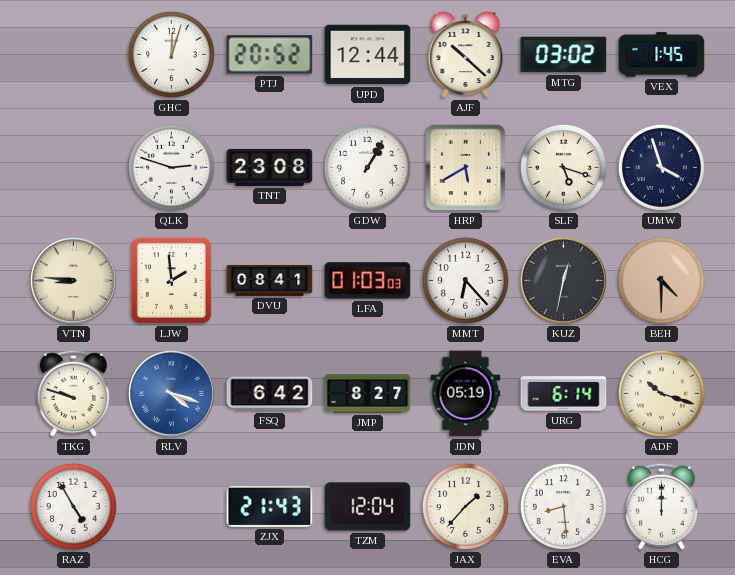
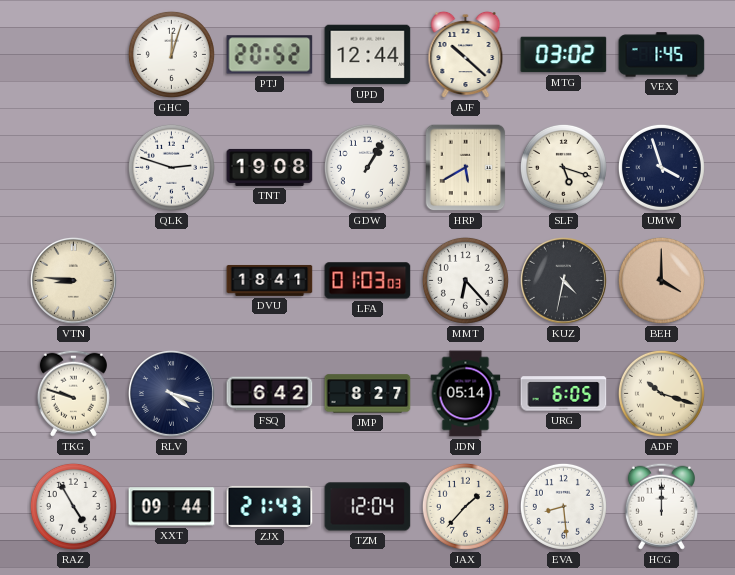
TNT: 23:08 -> 19:08
LJW: 1:59 -> none
DVU: 08:41 -> 18:41
KUZ: 12:32 -> 4:32
BEH: 4:30 -> 4:00
RLV dial: blue -> navy
JDN: 05:19 -> 05:14
URG: 6:14 -> 6:05
XXT: none -> 09:44
